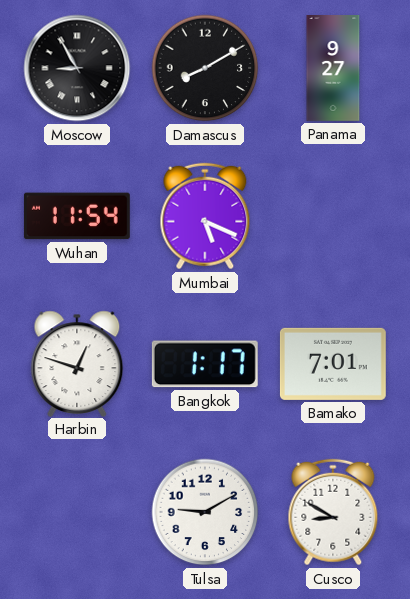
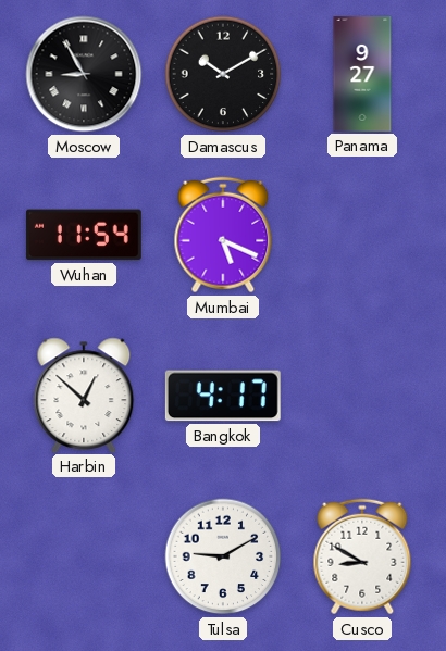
Damascus: 8:10 -> 10:10
Harbin: 12:48 -> 12:52
Bangkok: 1:17 -> 4:17
Bamako: 7:01 -> none
